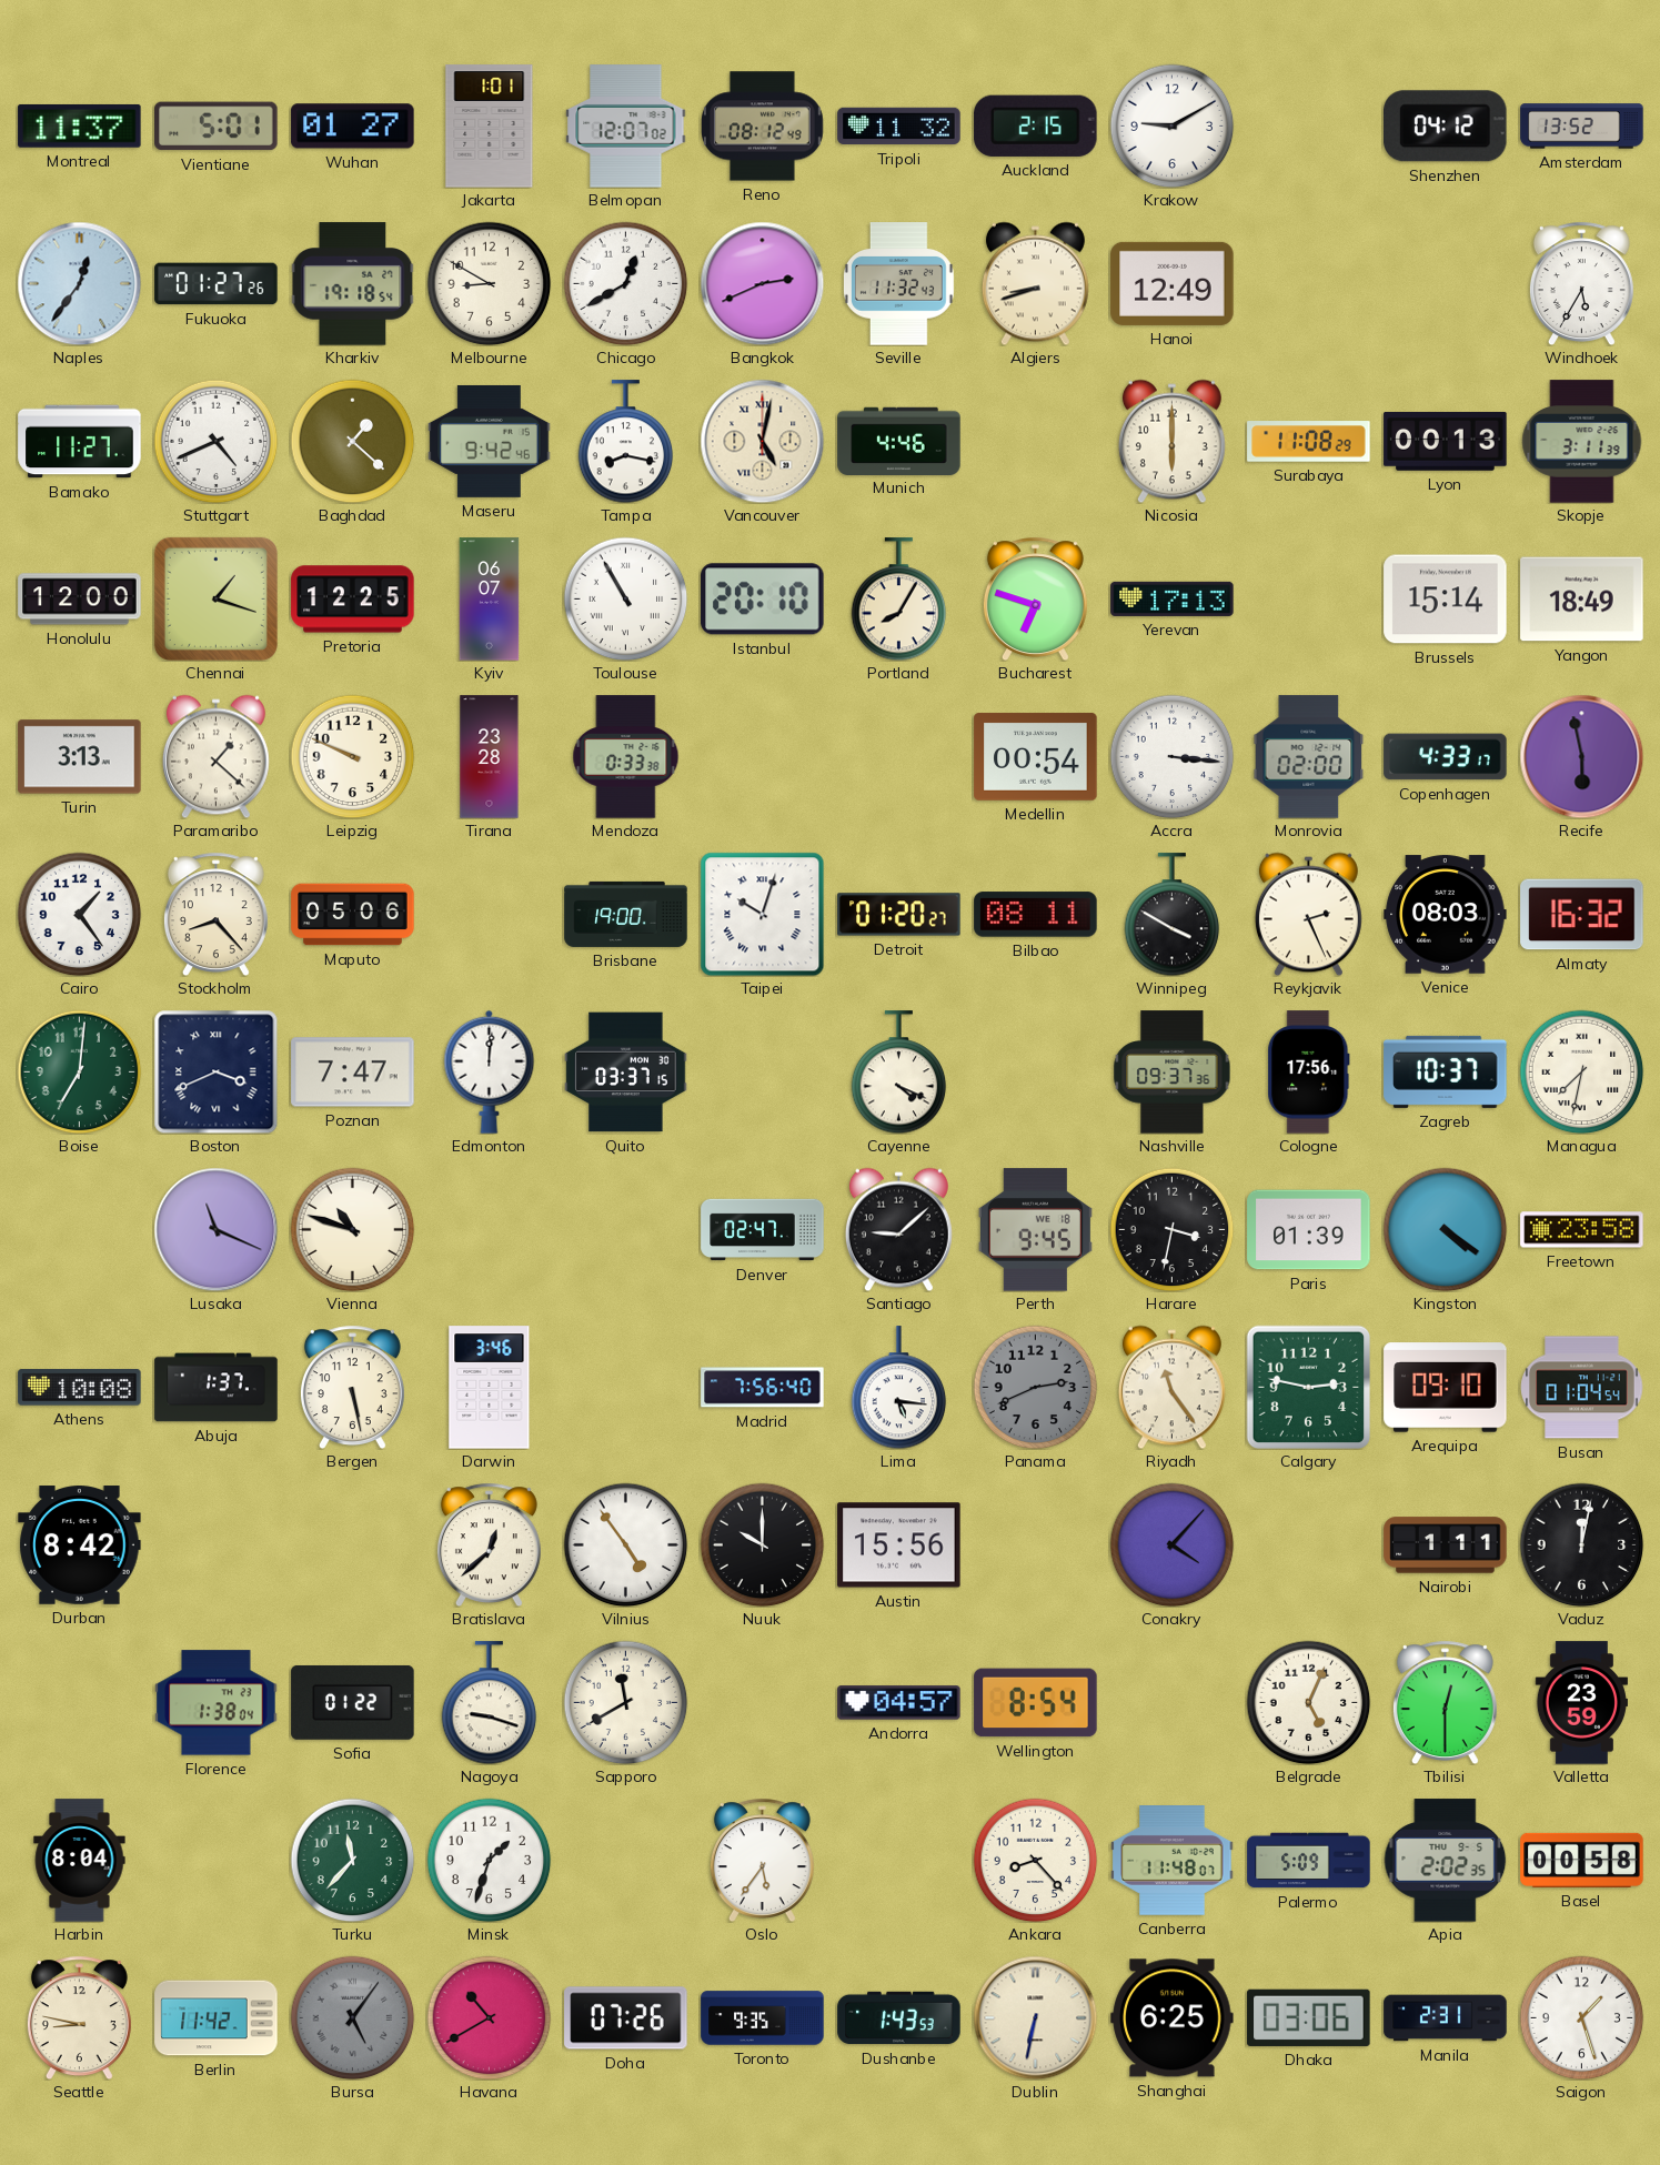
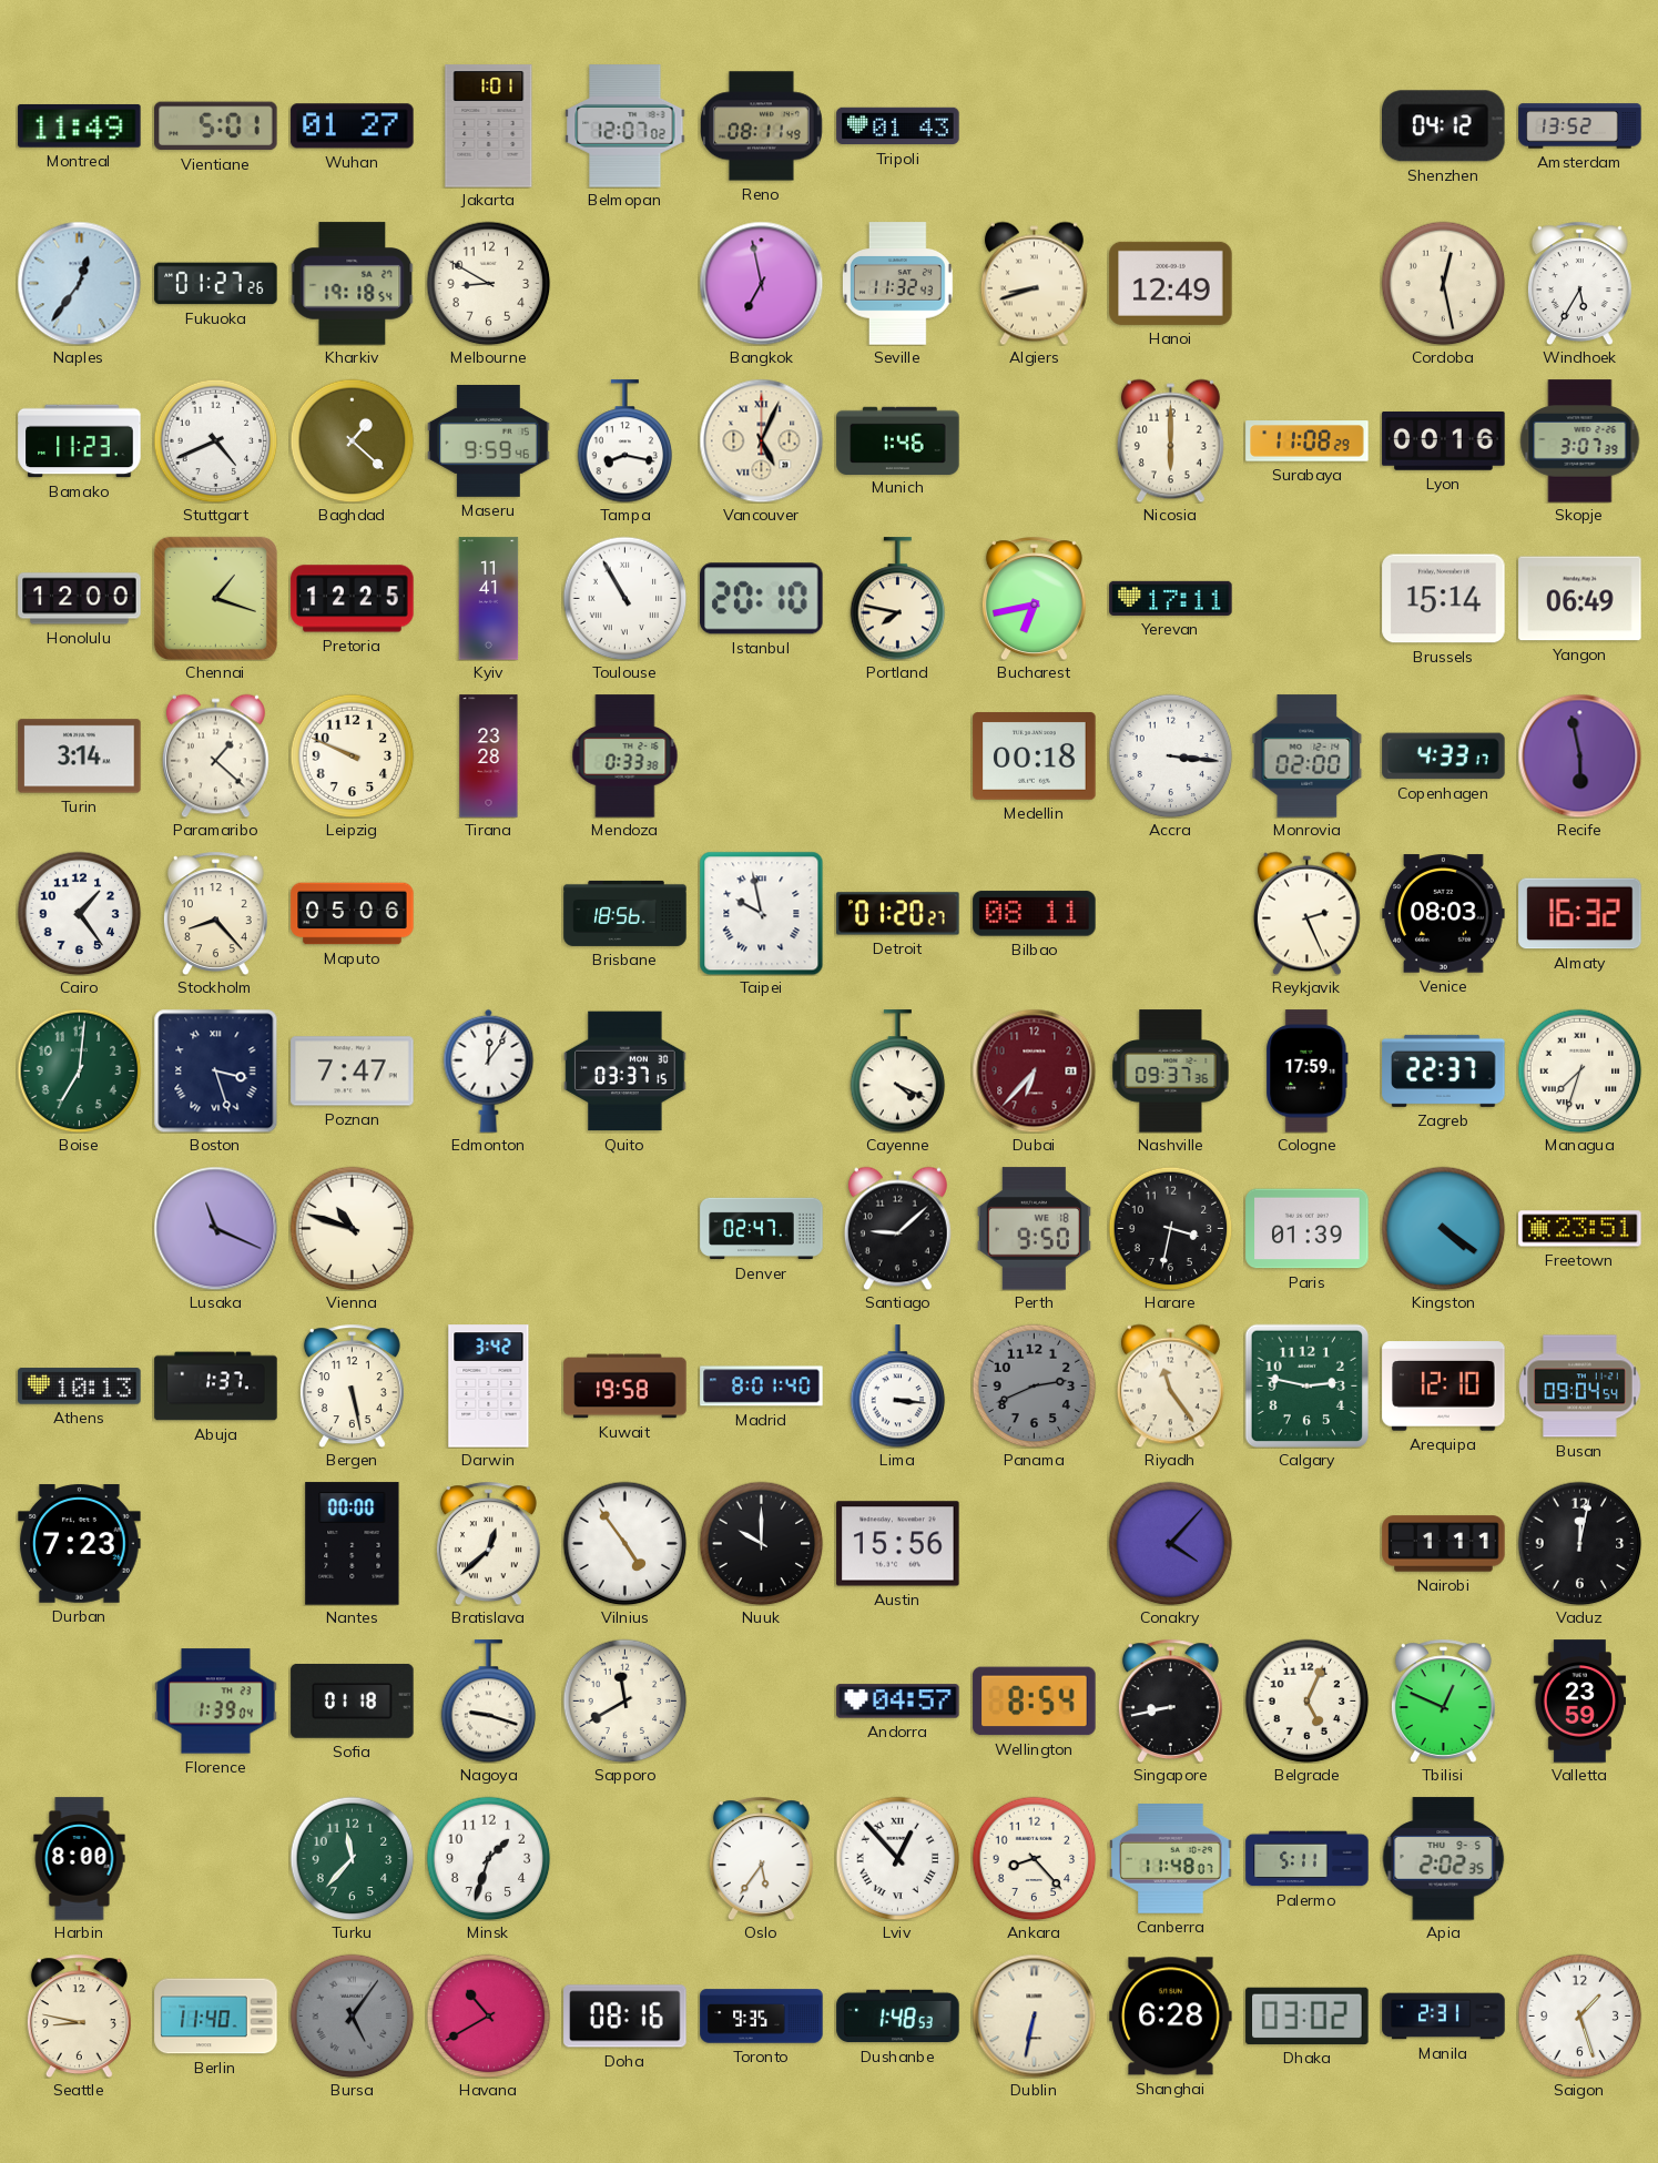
Montreal: 11:37 -> 11:49
Reno: 08:12 -> 08:11
Tripoli: 11:32 -> 01:43
Auckland: 2:15 -> none
Krakow: 9:10 -> none
Chicago: 12:40 -> none
Bangkok: 2:41 -> 6:58
Cordoba: none -> 12:28
Bamako: 11:27 -> 11:23
Maseru: 9:42 -> 9:59
Vancouver: 5:02 -> 5:04
Munich: 4:46 -> 1:46
Lyon: 00:13 -> 00:16
Skopje: 3:11 -> 3:07
Kyiv: 06:07 -> 11:41
Portland: 8:05 -> 7:47
Bucharest: 6:48 -> 6:43
Yerevan: 17:13 -> 17:11
Yangon: 18:49 -> 06:49
Turin: 3:13 -> 3:14
Medellin: 00:54 -> 00:18
Brisbane: 19:00 -> 18:56
Taipei: 10:03 -> 9:58
Winnipeg: 3:50 -> none
Boston: 3:41 -> 3:27
Edmonton: 12:01 -> 12:06
Dubai: none -> 6:37
Cologne: 17:56 -> 17:59
Zagreb: 10:37 -> 22:37
Managua: 7:32 -> 7:33
Perth: 9:45 -> 9:50
Freetown: 23:58 -> 23:51
Athens: 10:08 -> 10:13
Darwin: 3:46 -> 3:42
Kuwait: none -> 19:58
Madrid: 7:56 -> 8:01
Lima: 5:16 -> 3:16
Arequipa: 09:10 -> 12:10
Busan: 01:04 -> 09:04
Durban: 8:42 -> 7:23
Nantes: none -> 00:00
Florence: 1:38 -> 1:39
Sofia: 01:22 -> 01:18
Singapore: none -> 8:43
Tbilisi: 12:30 -> 12:49
Harbin: 8:04 -> 8:00
Lviv: none -> 12:53
Palermo: 5:09 -> 5:11
Basel: 00:58 -> none
Berlin: 11:42 -> 11:40
Doha: 07:26 -> 08:16
Dushanbe: 1:43 -> 1:48
Shanghai: 6:25 -> 6:28
Dhaka: 03:06 -> 03:02
